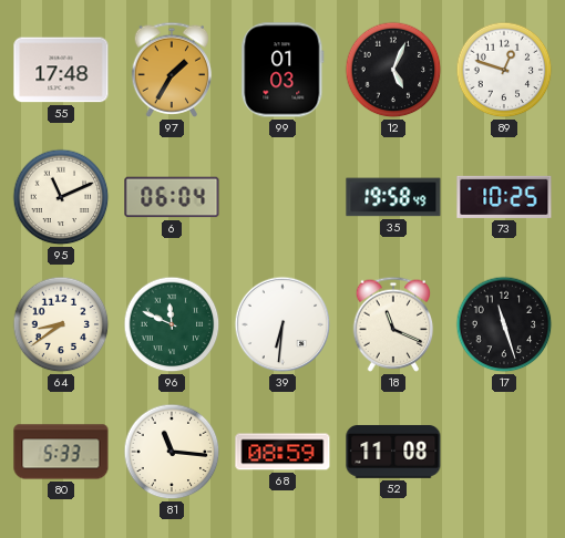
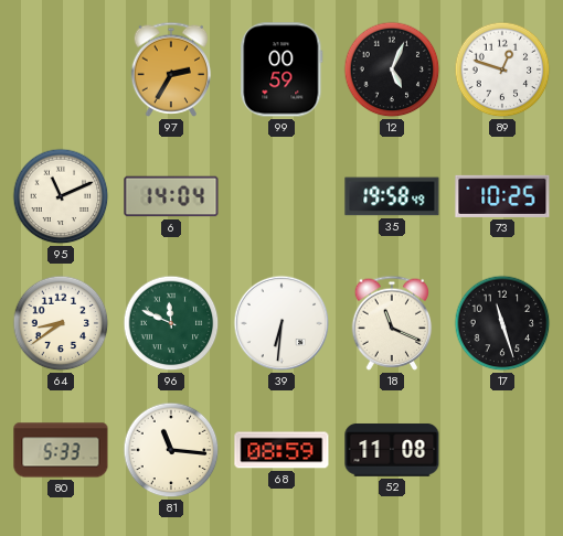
55: 17:48 -> none
97: 1:35 -> 2:35
99: 01:03 -> 00:59
6: 06:04 -> 14:04
